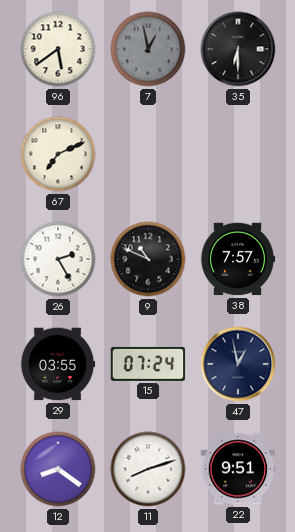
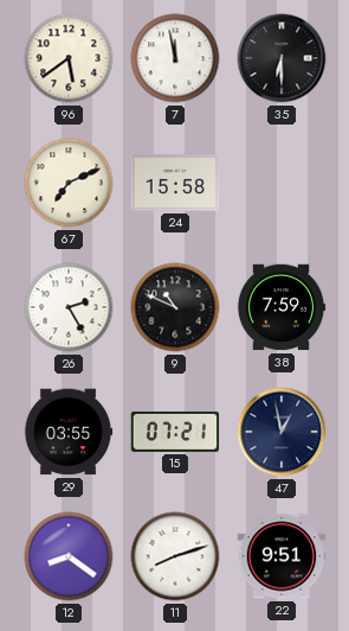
7: 12:58 -> 11:58
7 dial: grey -> white
24: none -> 15:58
38: 7:57 -> 7:59
15: 07:24 -> 07:21
